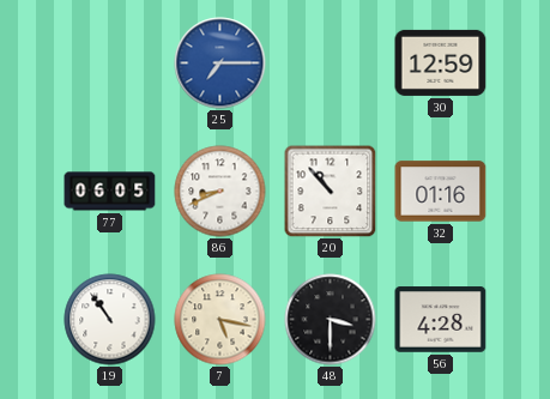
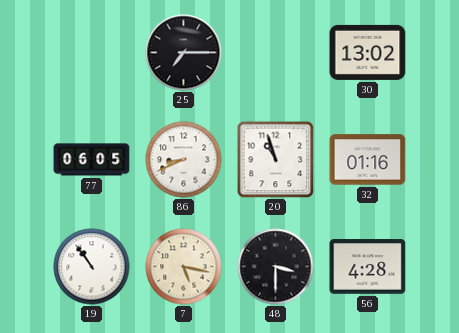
25 dial: blue -> black
30: 12:59 -> 13:02
20: 10:53 -> 10:57
